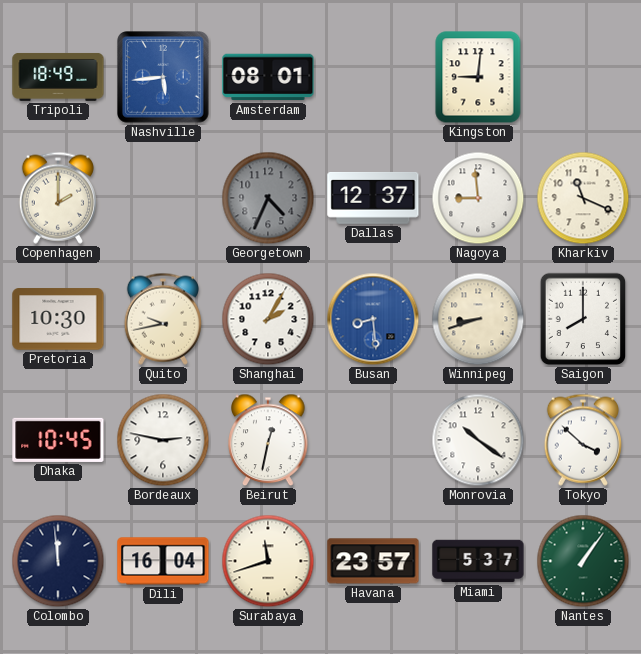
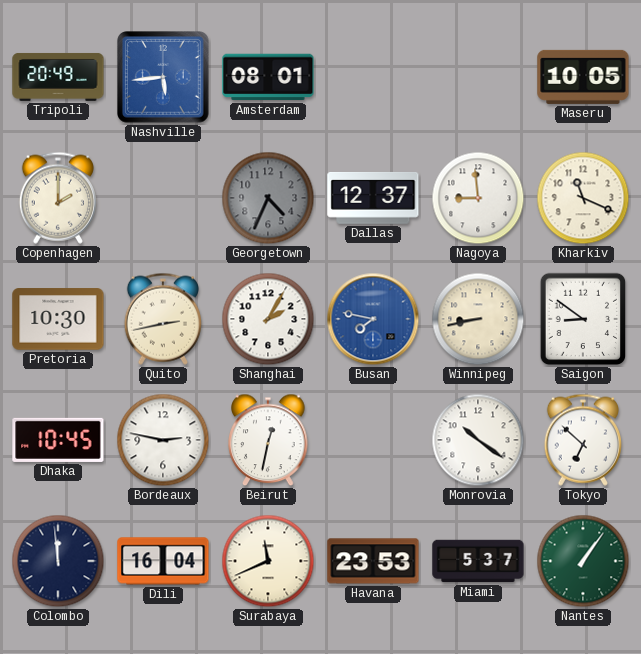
Tripoli: 18:49 -> 20:49
Kingston: 9:01 -> none
Maseru: none -> 10:05
Quito: 9:43 -> 2:43
Busan: 8:29 -> 7:47
Winnipeg: 8:42 -> 8:43
Saigon: 8:00 -> 8:51
Tokyo: 3:52 -> 6:52
Surabaya: 11:42 -> 11:41
Havana: 23:57 -> 23:53
